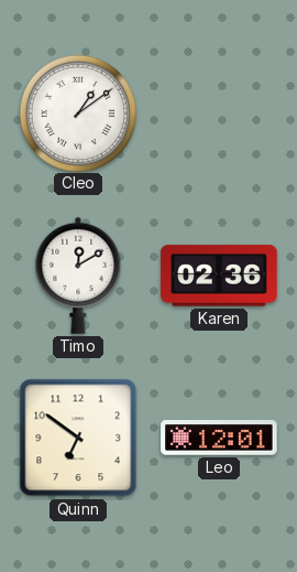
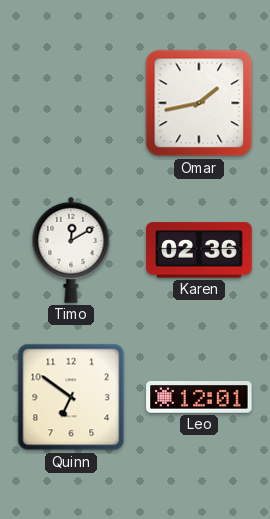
Cleo: 1:09 -> none
Omar: none -> 1:43
